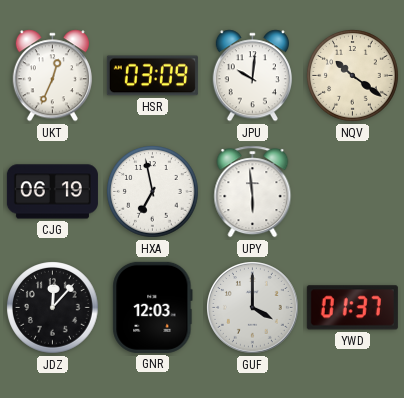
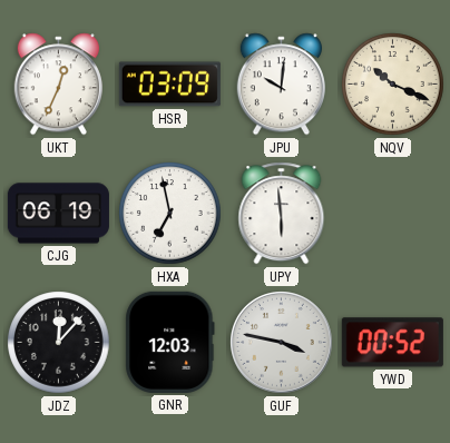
NQV: 10:21 -> 10:19
GUF: 4:00 -> 3:47
YWD: 01:37 -> 00:52
